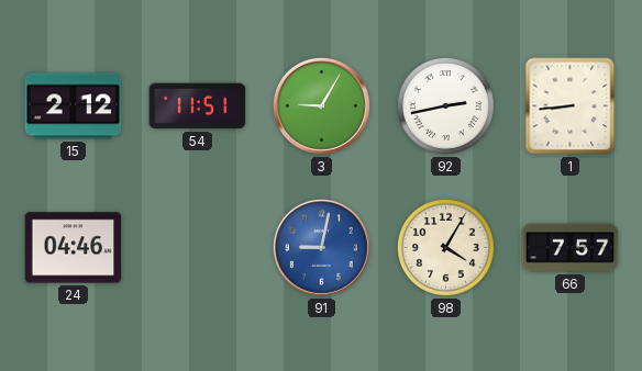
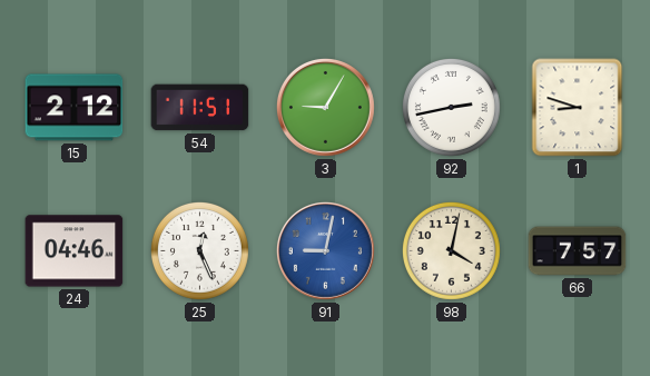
1: 8:44 -> 8:48
25: none -> 12:26
98: 4:05 -> 4:02
